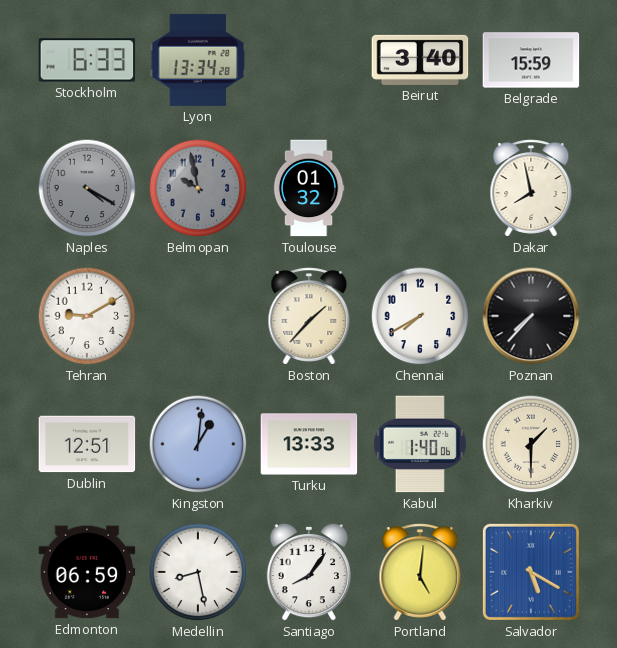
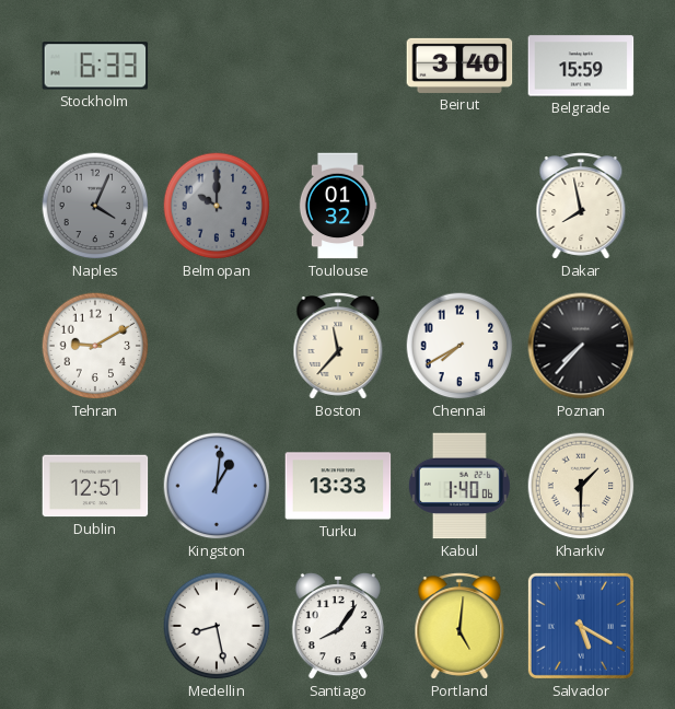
Lyon: 13:34 -> none
Naples: 4:20 -> 4:04
Belmopan: 9:58 -> 10:00
Boston: 1:37 -> 11:37
Edmonton: 06:59 -> none
